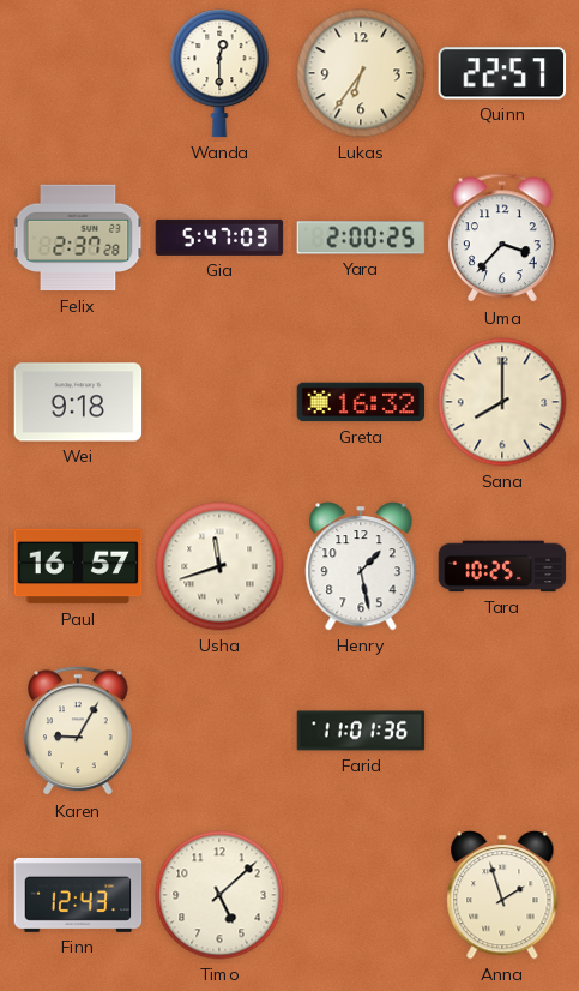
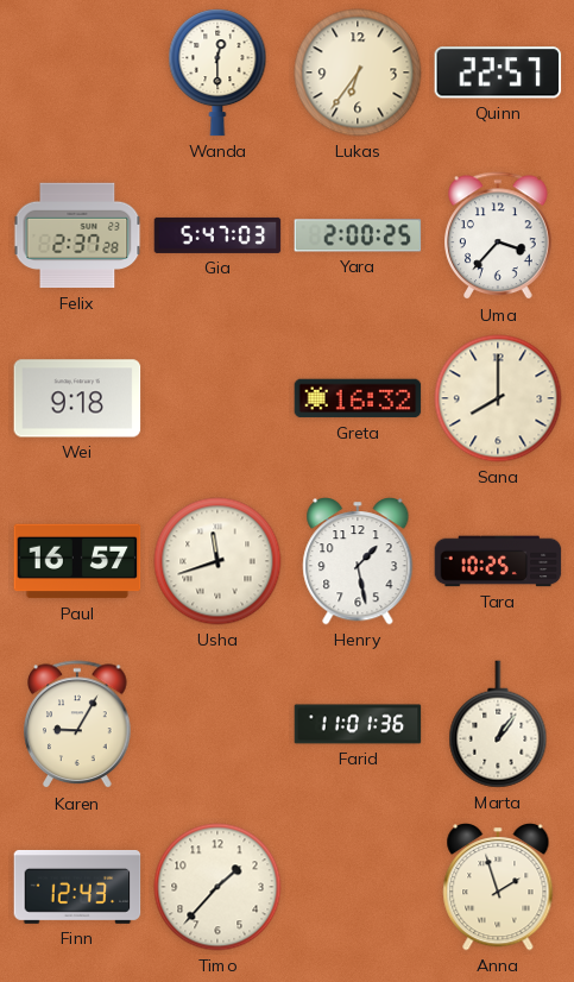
Marta: none -> 1:06
Timo: 5:08 -> 1:37
